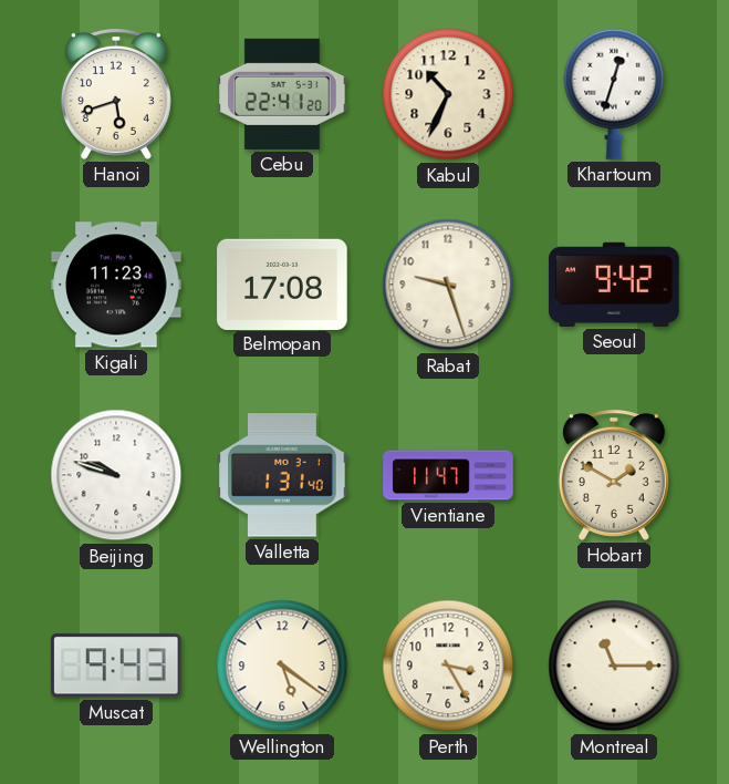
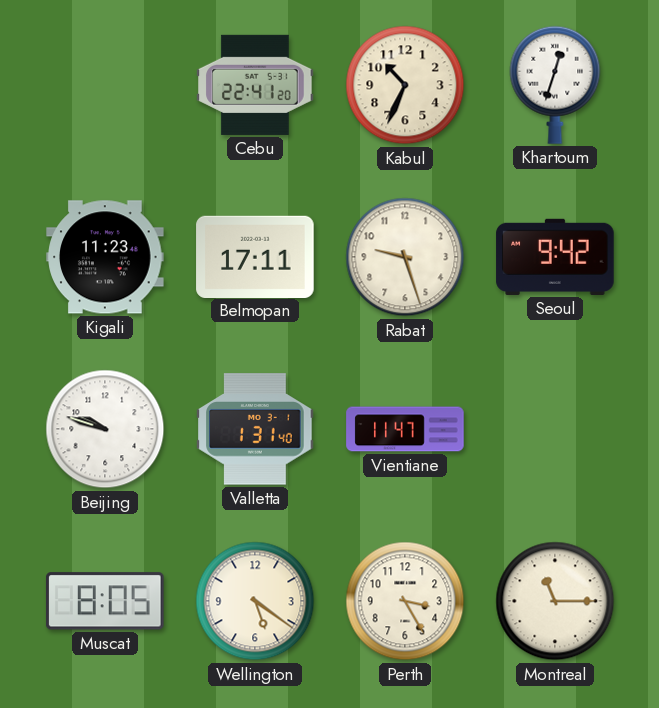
Hanoi: 5:42 -> none
Belmopan: 17:08 -> 17:11
Hobart: 1:50 -> none
Muscat: 9:43 -> 8:05
